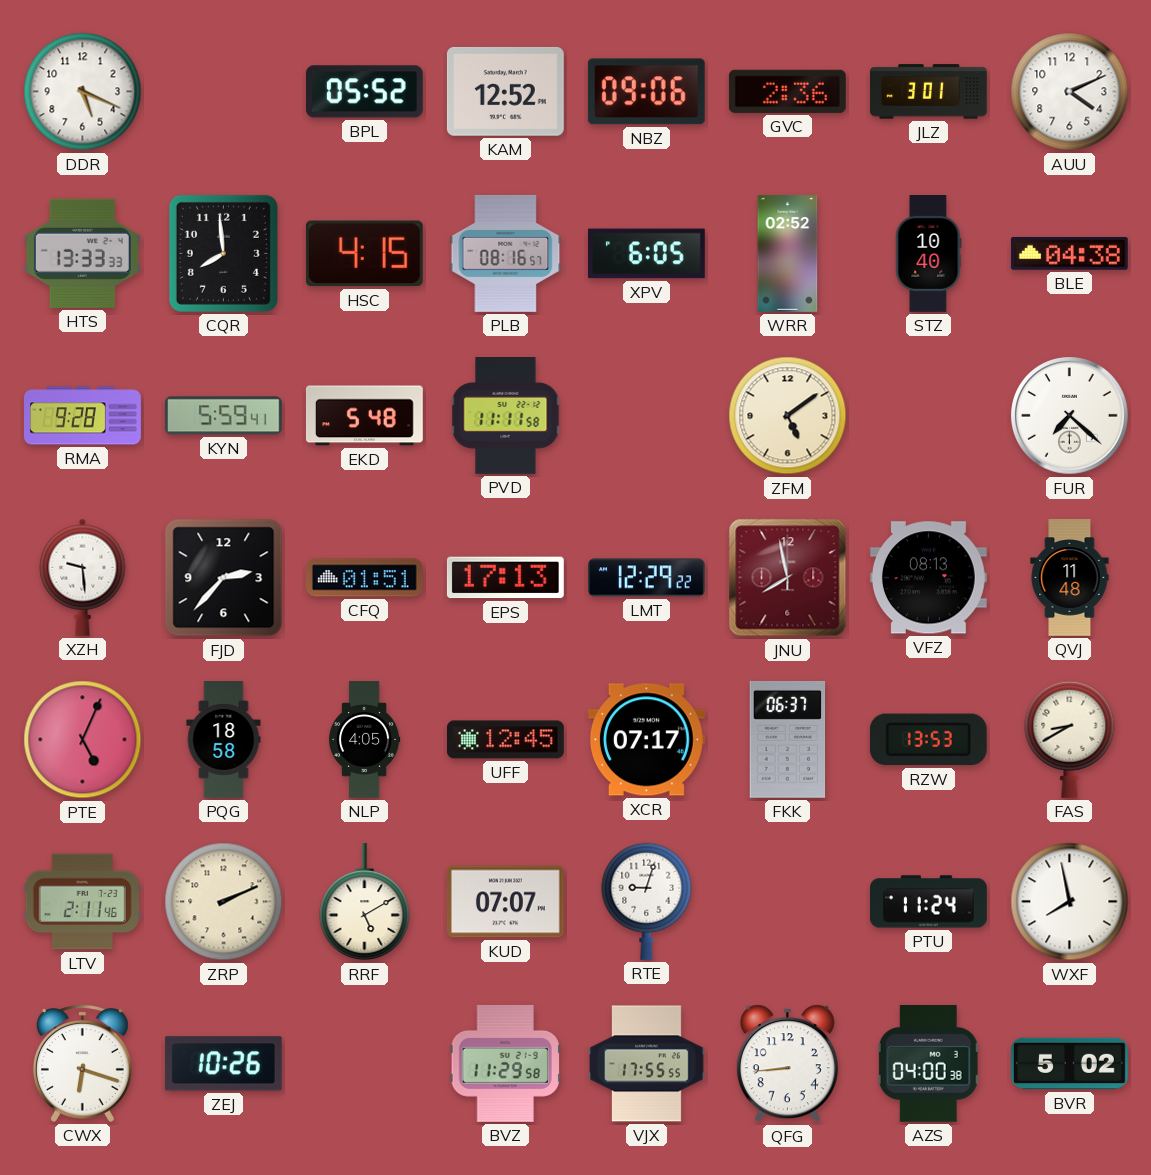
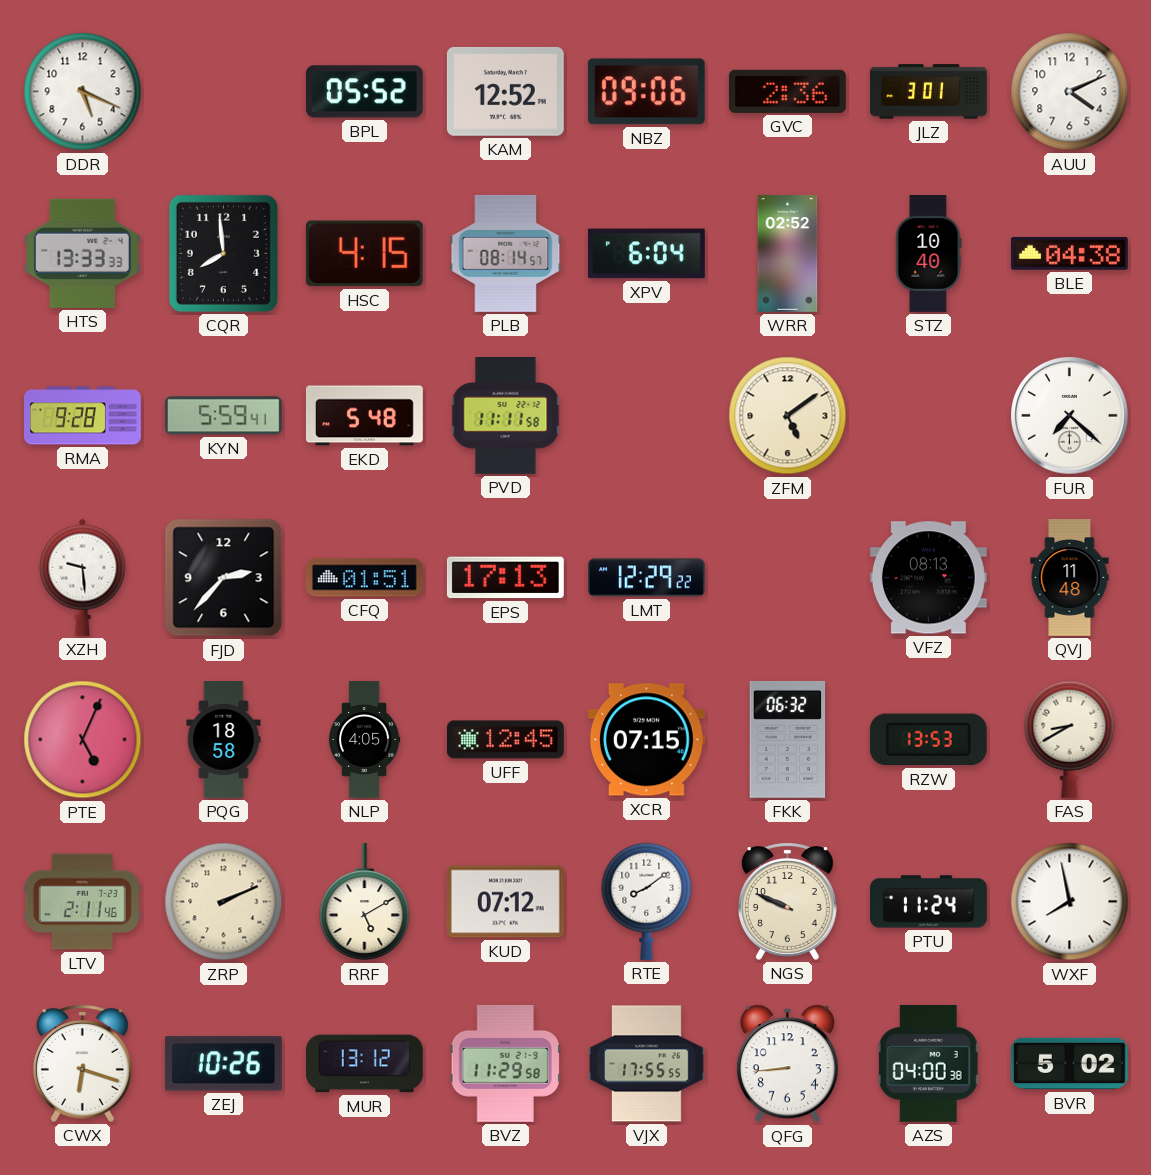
PLB: 08:16 -> 08:14
XPV: 6:05 -> 6:04
JNU: 7:58 -> none
XCR: 07:17 -> 07:15
FKK: 06:37 -> 06:32
KUD: 07:07 -> 07:12
RTE: 9:03 -> 8:09
NGS: none -> 9:49
MUR: none -> 13:12
